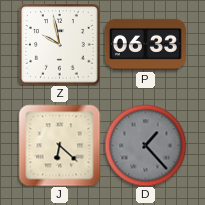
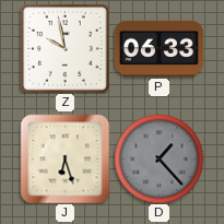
J: 6:22 -> 6:27
